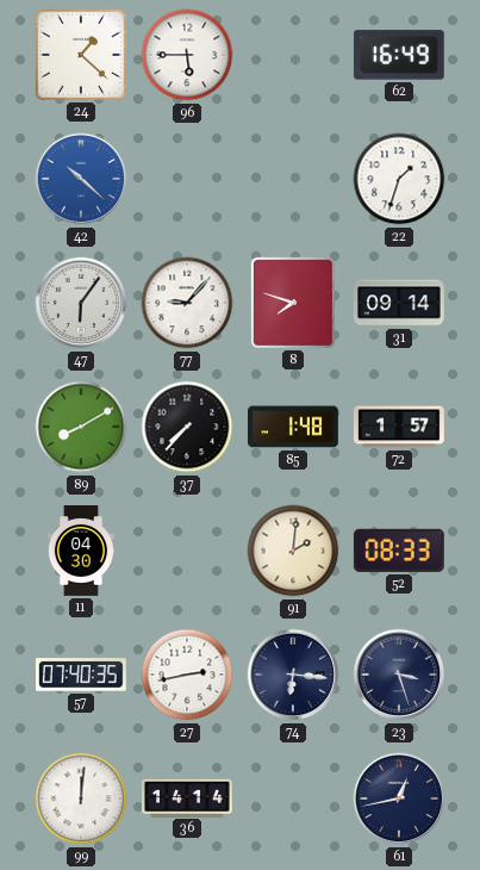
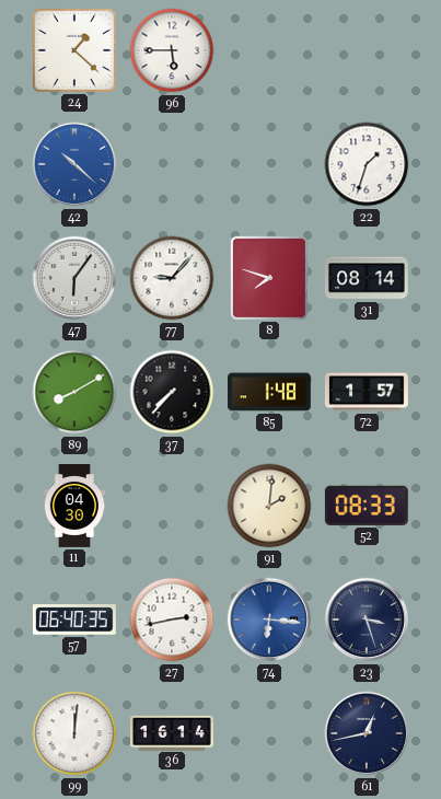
62: 16:49 -> none
31: 09:14 -> 08:14
57: 07:40 -> 06:40
74 dial: navy -> blue
36: 14:14 -> 16:14
